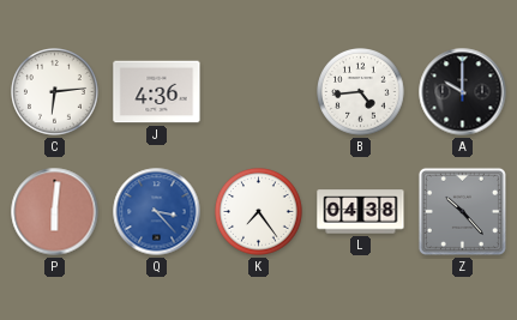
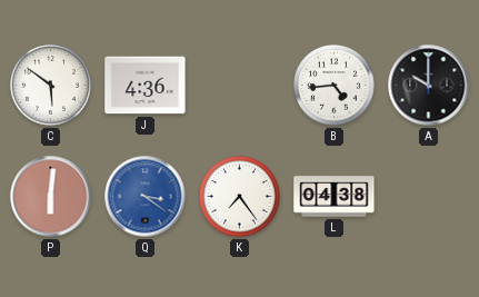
C: 6:14 -> 5:51
Q: 3:23 -> 3:21
Z: 10:23 -> none
